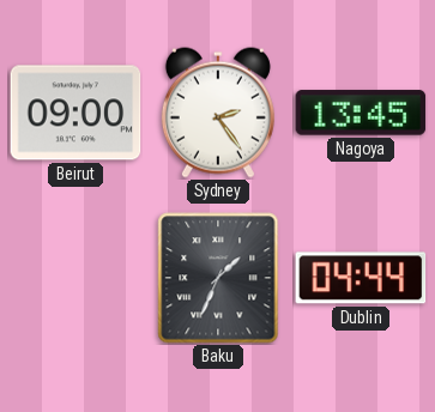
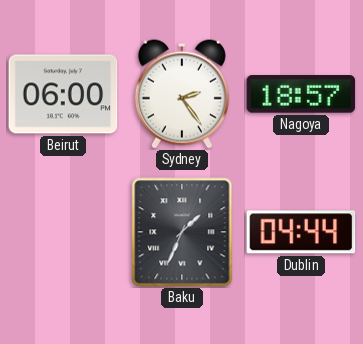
Beirut: 09:00 -> 06:00
Nagoya: 13:45 -> 18:57
